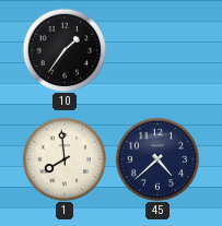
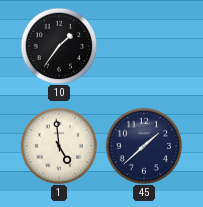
1: 7:59 -> 4:59
45: 4:38 -> 1:38
